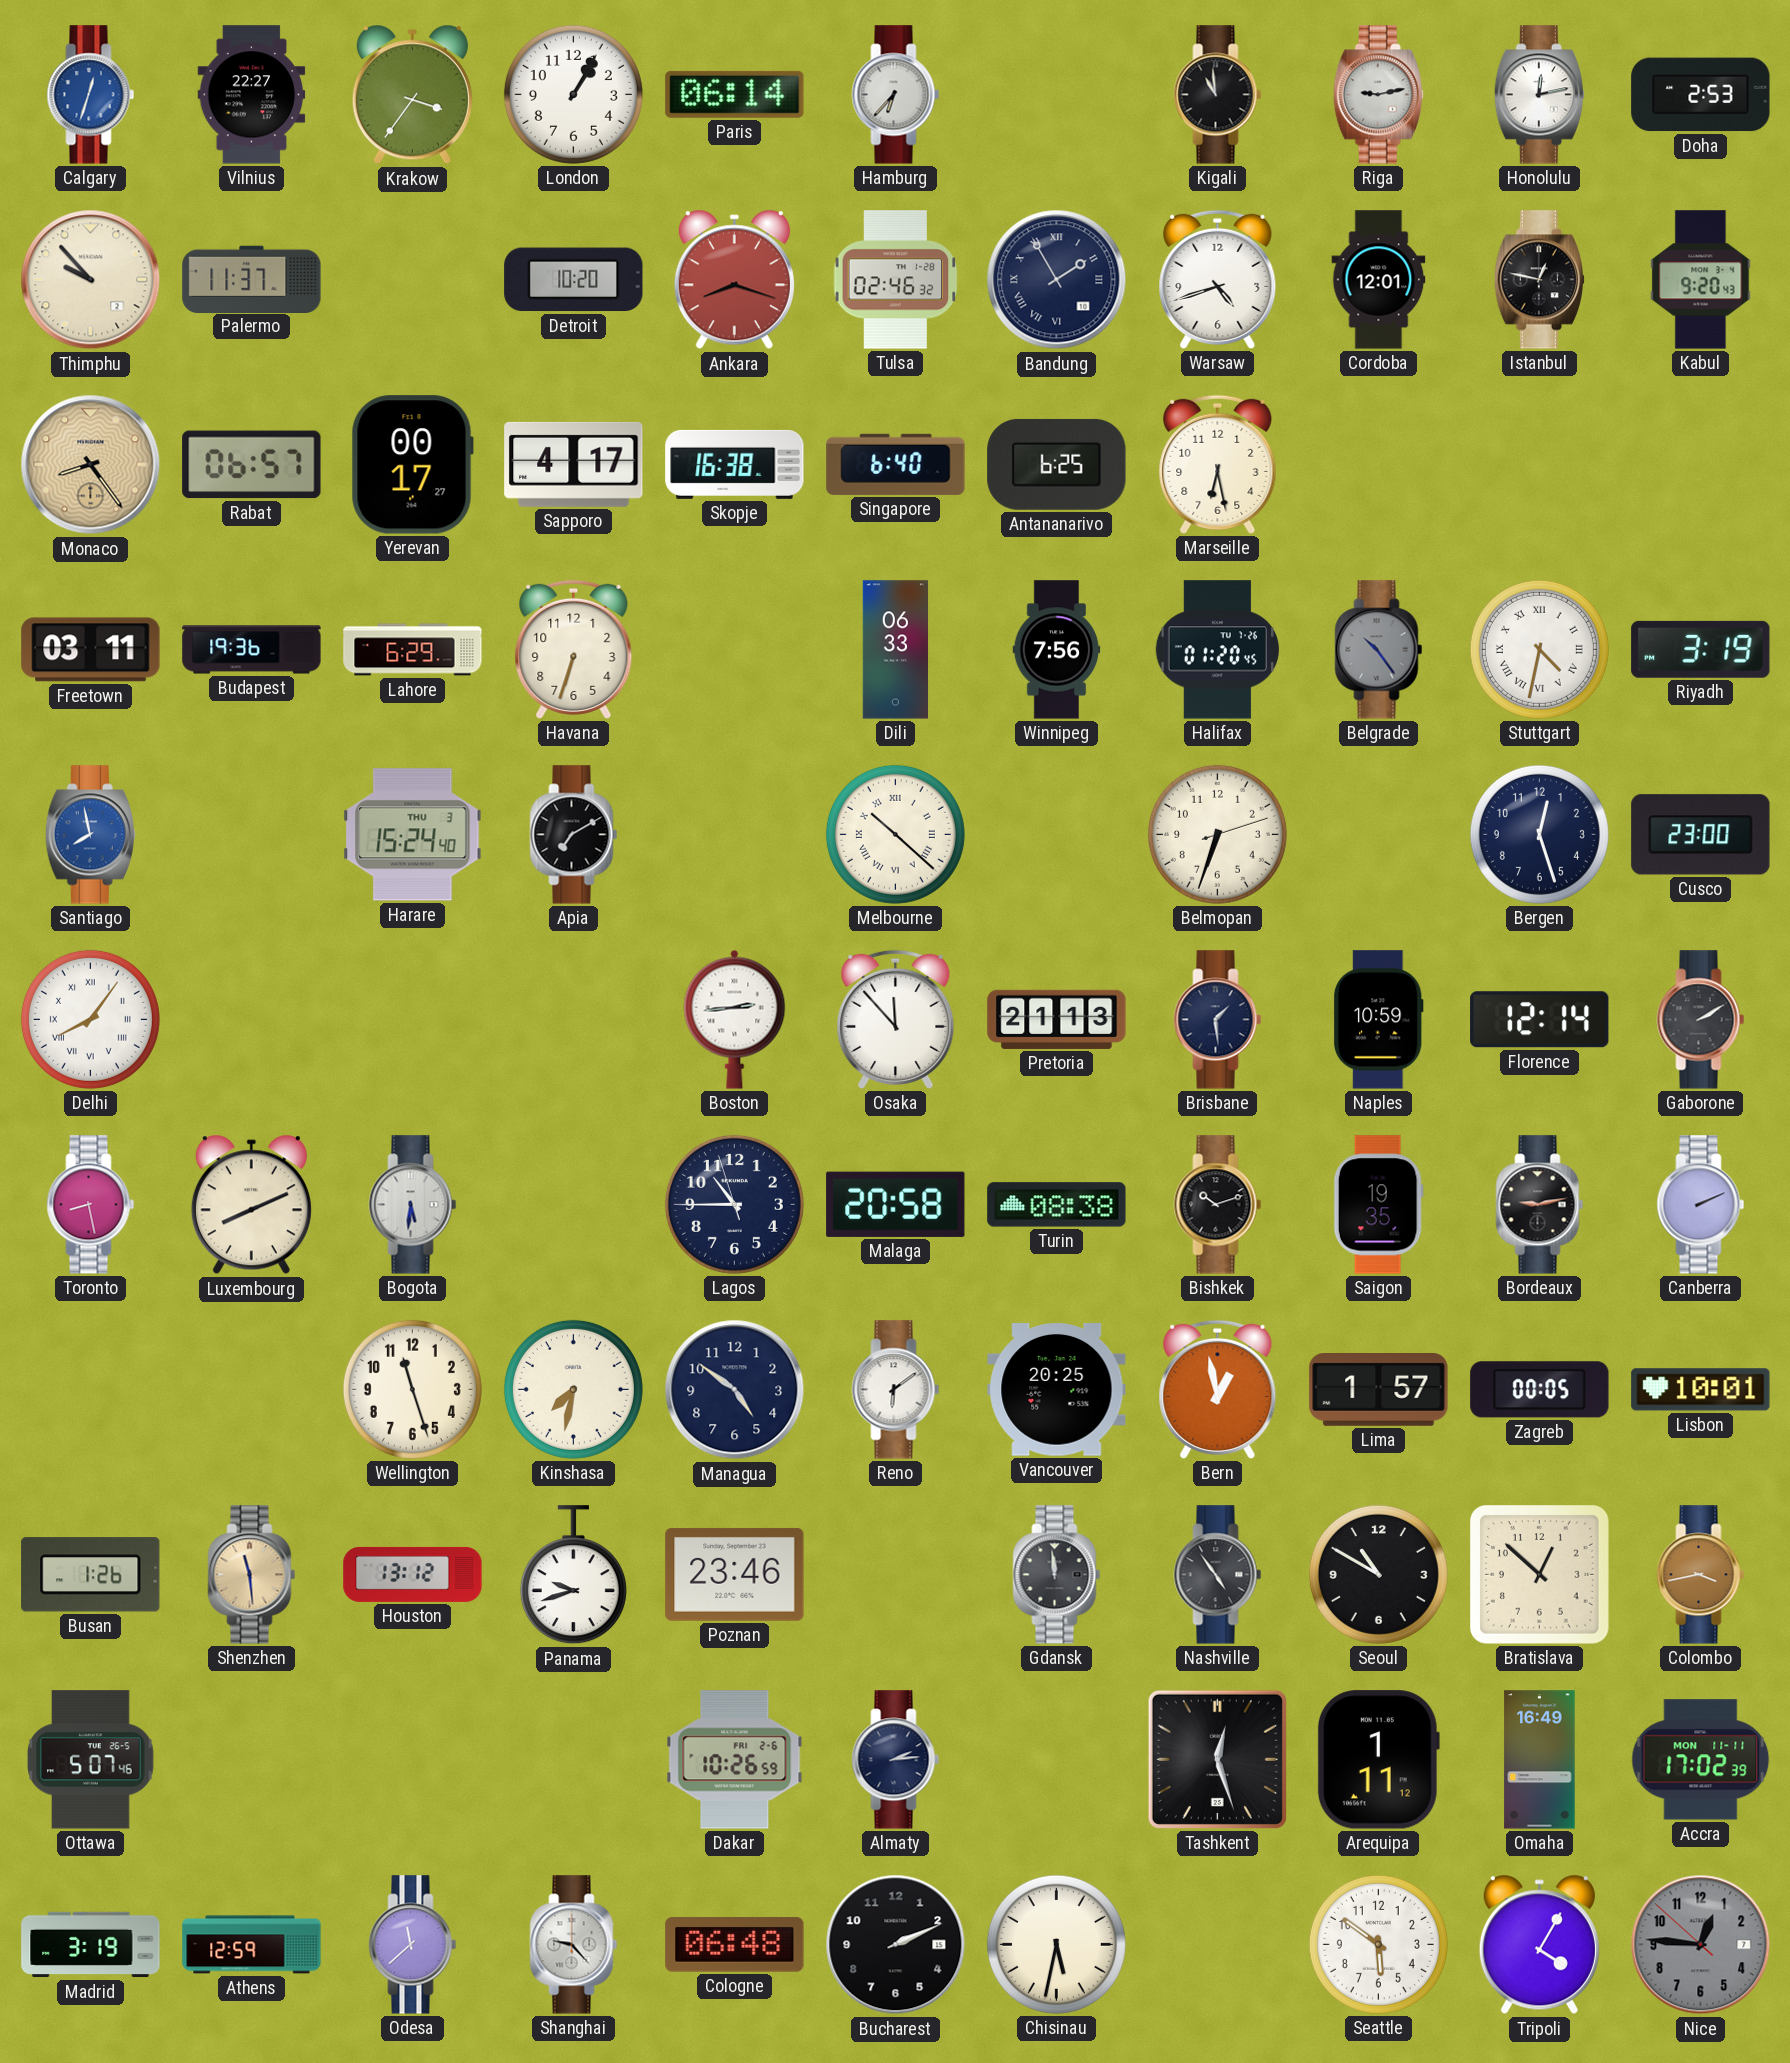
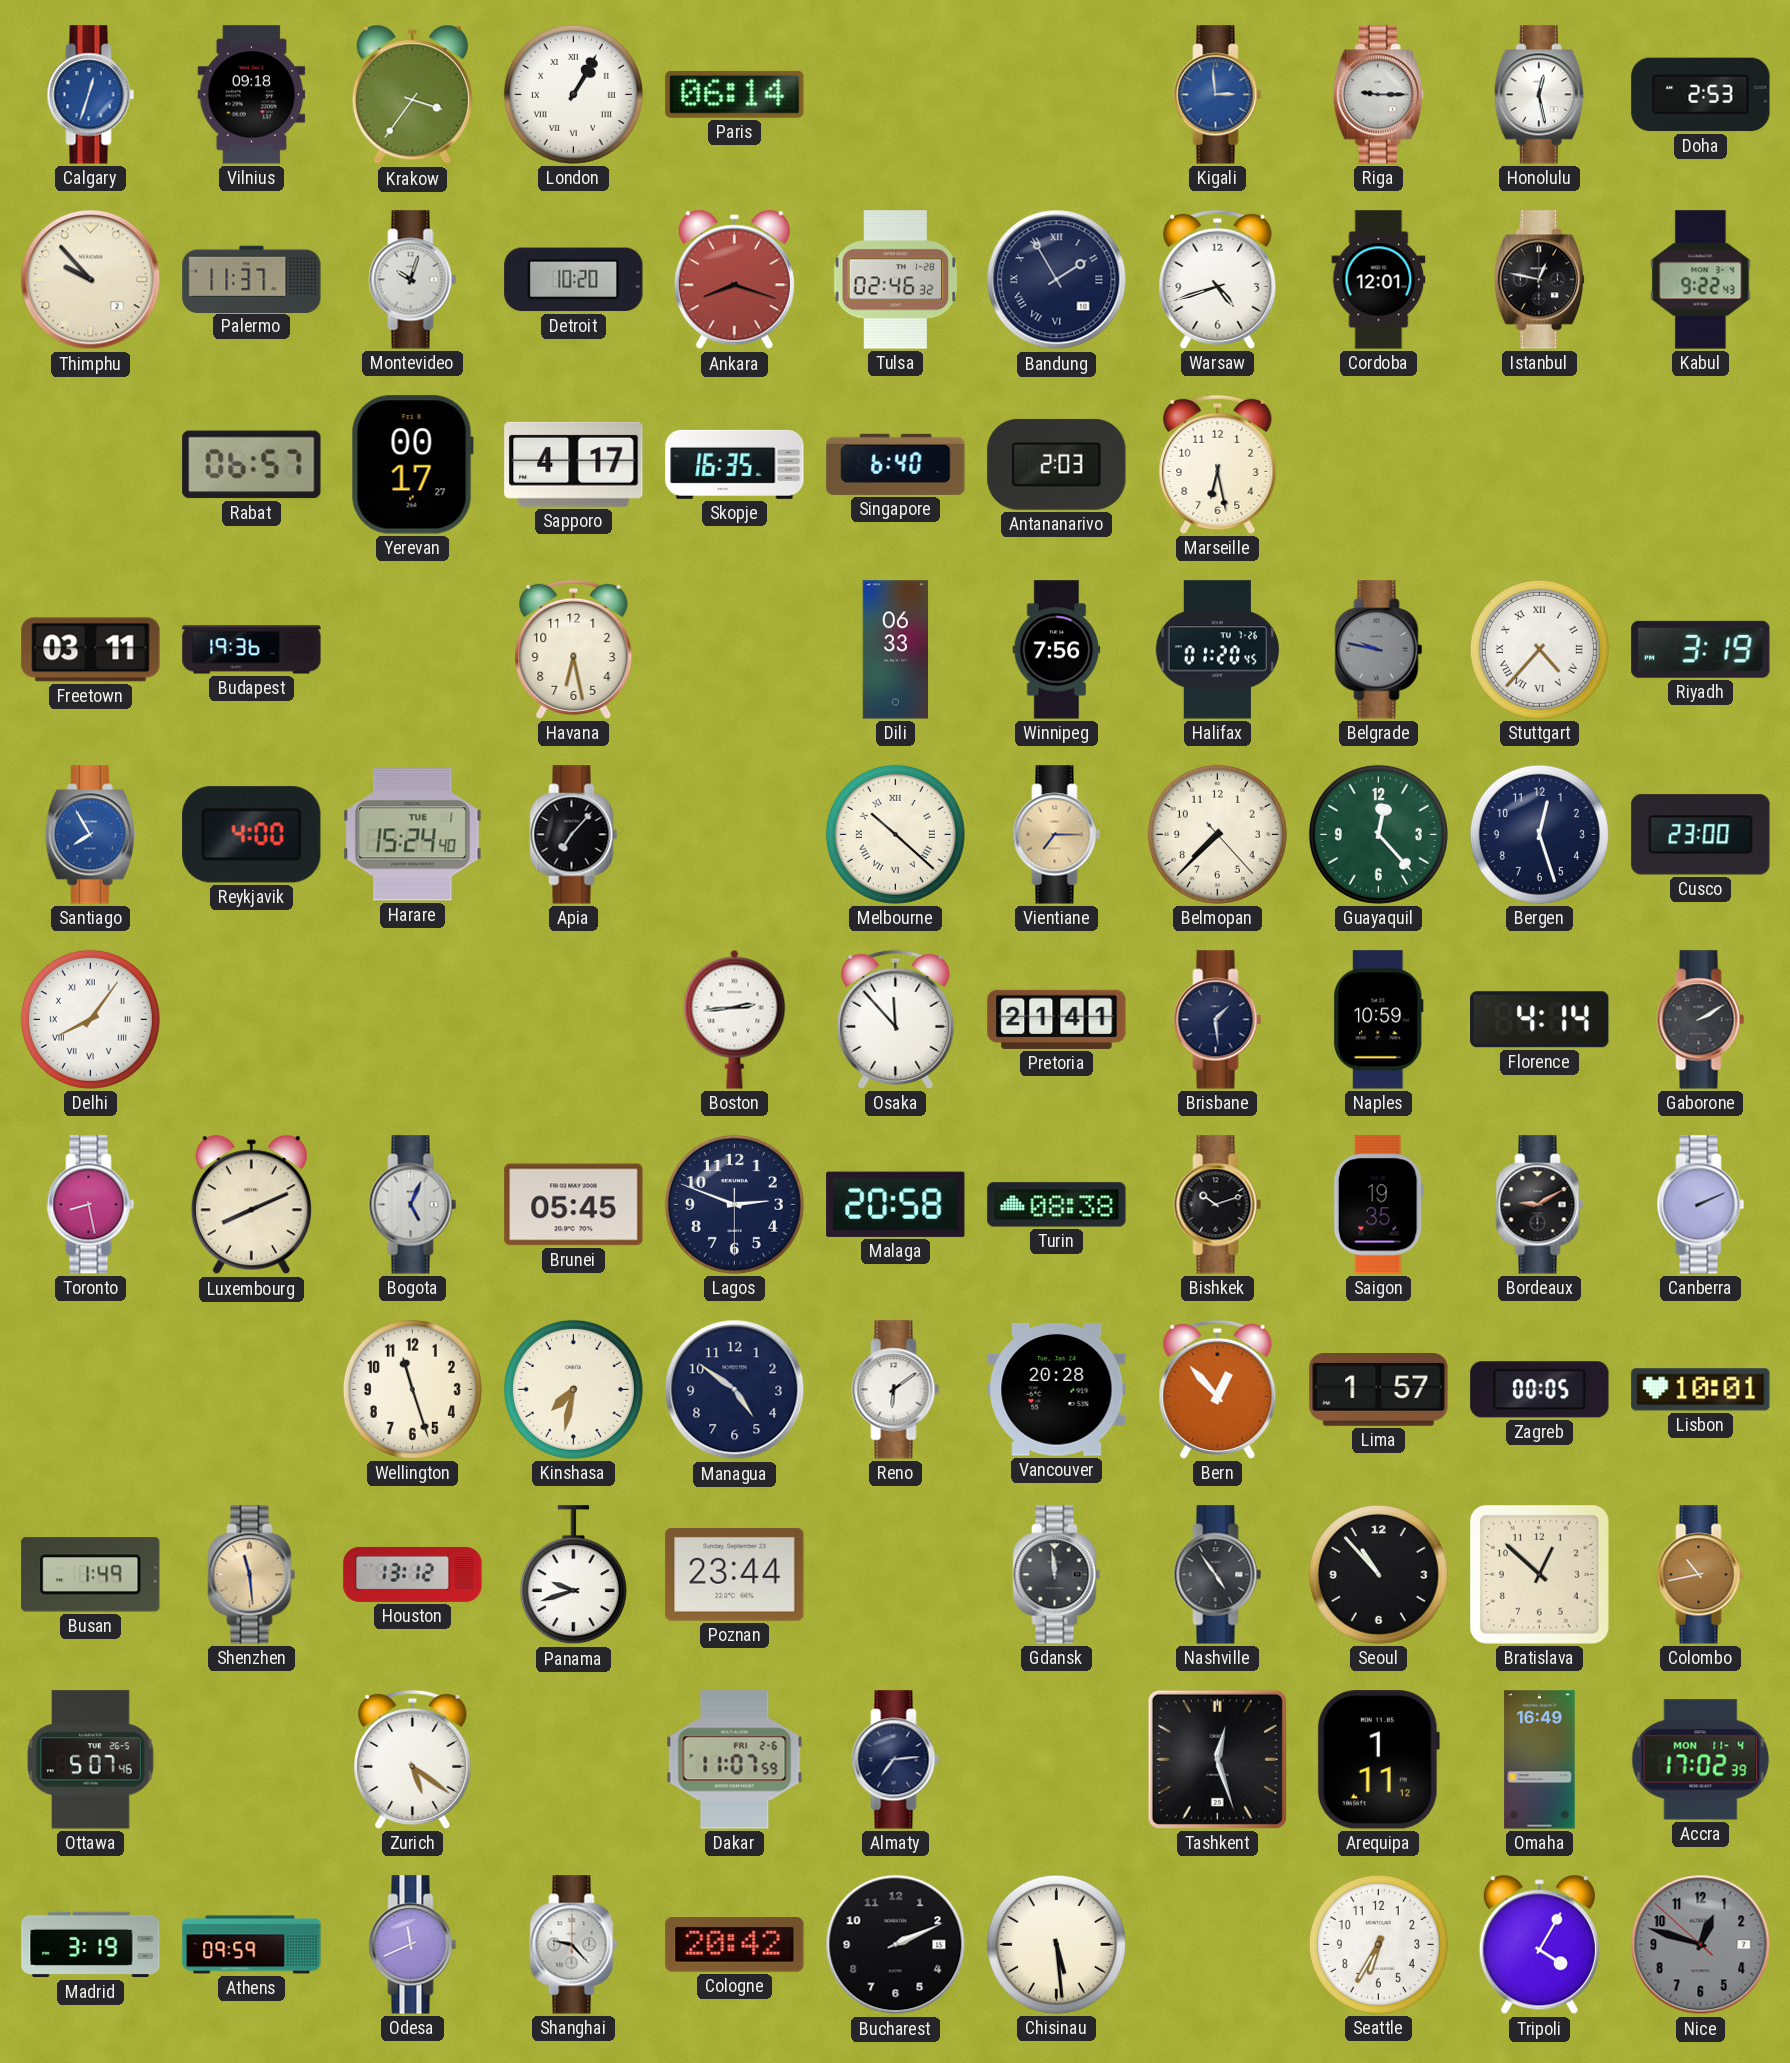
Vilnius: 22:27 -> 09:18
London numerals: Arabic -> Roman
Hamburg: 6:37 -> none
Kigali: 10:59 -> 2:59
Kigali dial: black -> blue
Riga: 9:13 -> 9:15
Honolulu: 12:13 -> 12:28
Montevideo: none -> 10:03
Kabul: 9:20 -> 9:22
Monaco: 8:24 -> none
Skopje: 16:38 -> 16:35
Antananarivo: 6:25 -> 2:03
Lahore: 6:29 -> none
Havana: 6:33 -> 6:28
Belgrade: 10:24 -> 9:47
Stuttgart: 4:32 -> 4:37
Santiago: 7:58 -> 7:55
Reykjavik: none -> 4:00
Harare date: THU 3 -> TUE 1
Apia: 7:10 -> 7:07
Vientiane: none -> 7:15
Belmopan: 6:33 -> 7:37
Guayaquil: none -> 12:23
Pretoria: 21:13 -> 21:41
Florence: 12:14 -> 4:14
Bogota: 5:31 -> 5:04
Brunei: none -> 05:45
Lagos: 10:44 -> 2:48
Bordeaux: 9:13 -> 9:10
Vancouver: 20:25 -> 20:28
Bern: 12:58 -> 12:53
Busan: 1:26 -> 1:49
Poznan: 23:46 -> 23:44
Seoul: 10:50 -> 10:53
Colombo: 3:43 -> 10:43
Zurich: none -> 5:21
Dakar: 10:26 -> 11:07
Almaty: 2:14 -> 7:14
Accra date: MON 11-11 -> MON 11-4
Athens: 12:59 -> 09:59
Odesa: 11:38 -> 11:41
Cologne: 06:48 -> 20:42
Chisinau: 5:32 -> 5:29
Seattle: 5:51 -> 6:35
Nice: 12:45 -> 12:47
